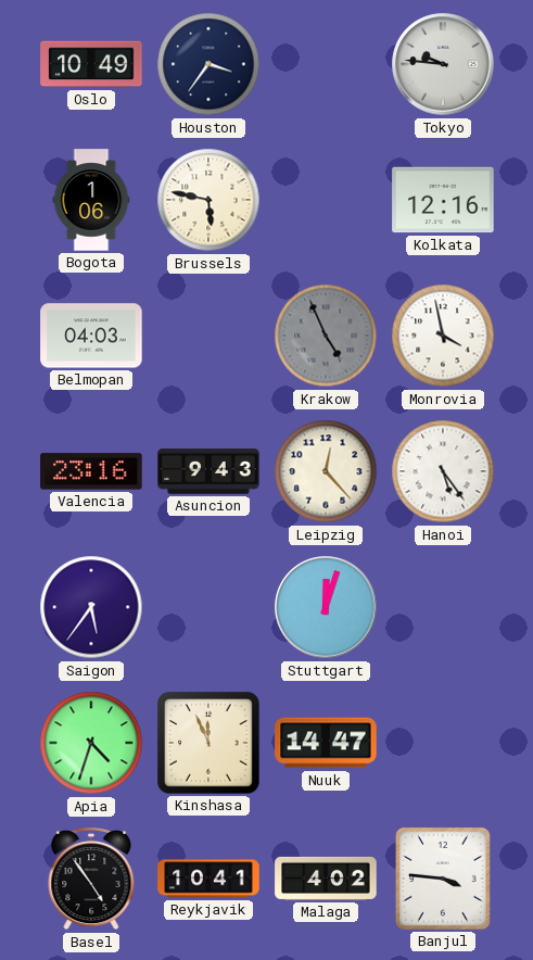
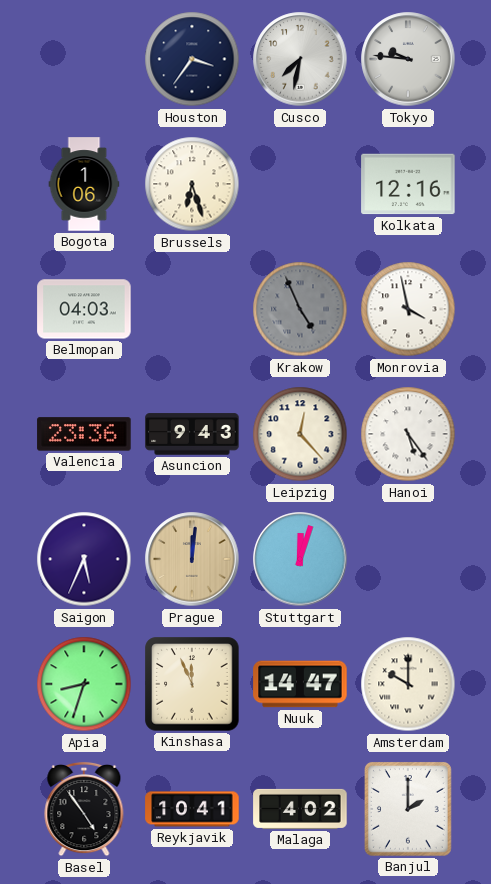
Oslo: 10:49 -> none
Cusco: none -> 7:32
Brussels: 5:47 -> 6:27
Valencia: 23:16 -> 23:36
Saigon: 5:36 -> 5:34
Prague: none -> 12:01
Apia: 4:33 -> 8:33
Amsterdam: none -> 10:00
Banjul: 3:46 -> 2:00
